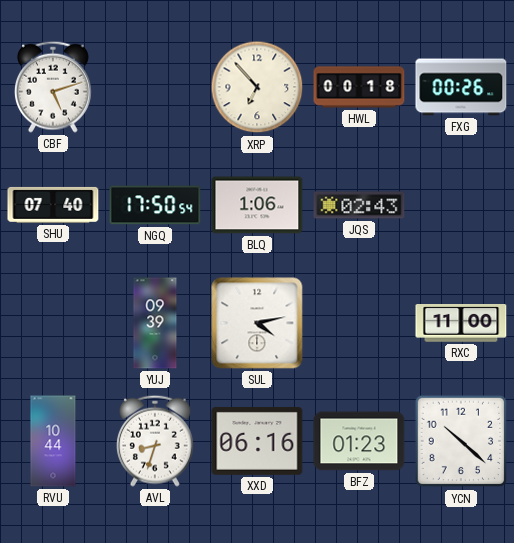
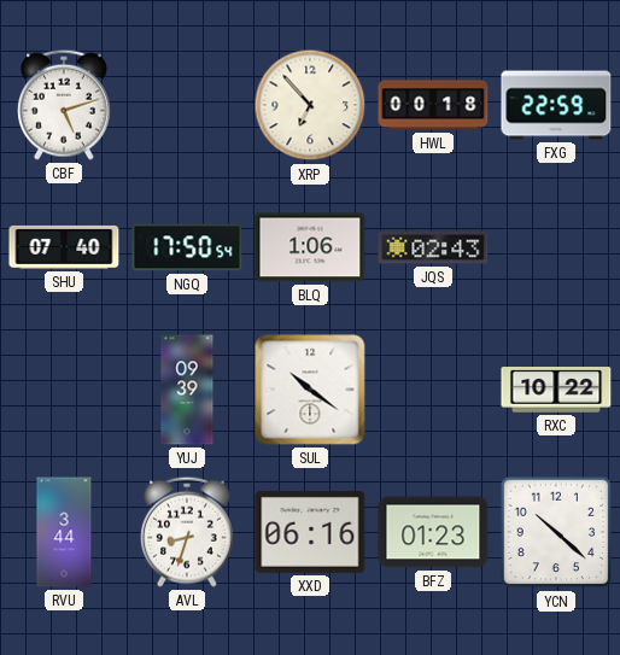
FXG: 00:26 -> 22:59
SUL: 4:13 -> 10:21
RXC: 11:00 -> 10:22
RVU: 10:44 -> 3:44
